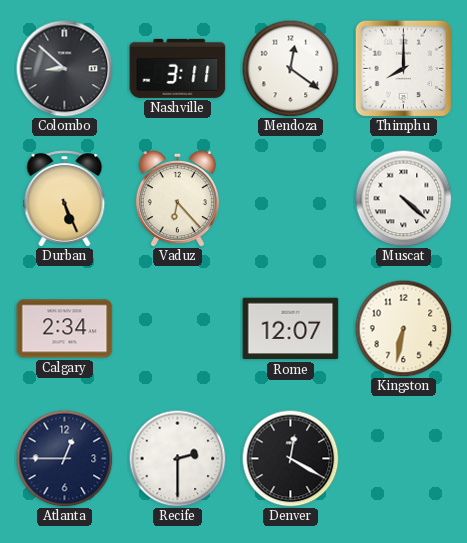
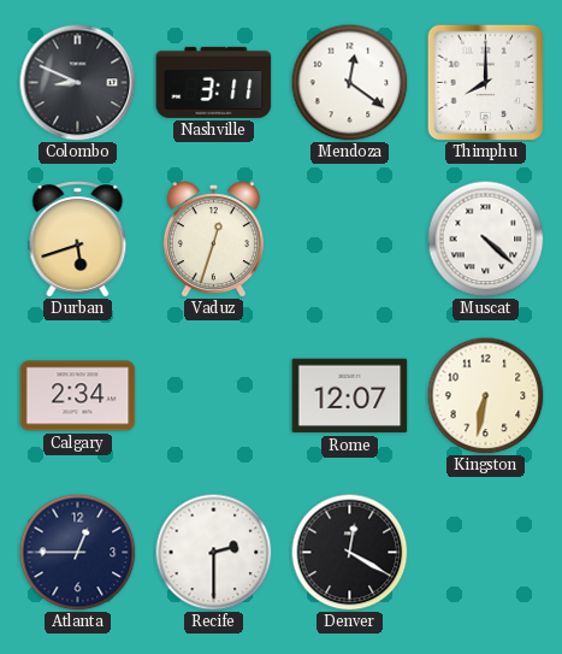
Colombo: 8:52 -> 8:49
Durban: 5:26 -> 5:42
Vaduz: 6:23 -> 12:33
